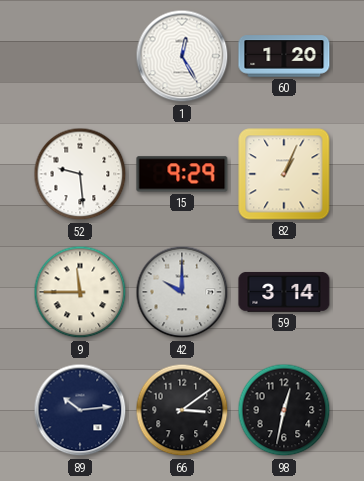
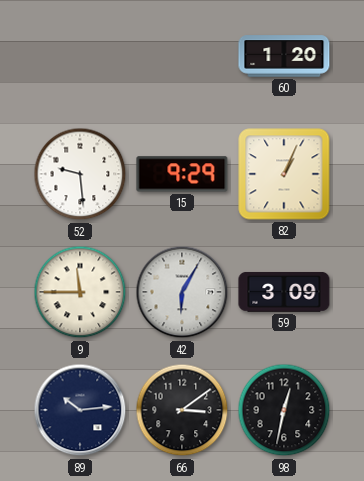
1: 12:25 -> none
42: 10:00 -> 6:05
59: 3:14 -> 3:09
